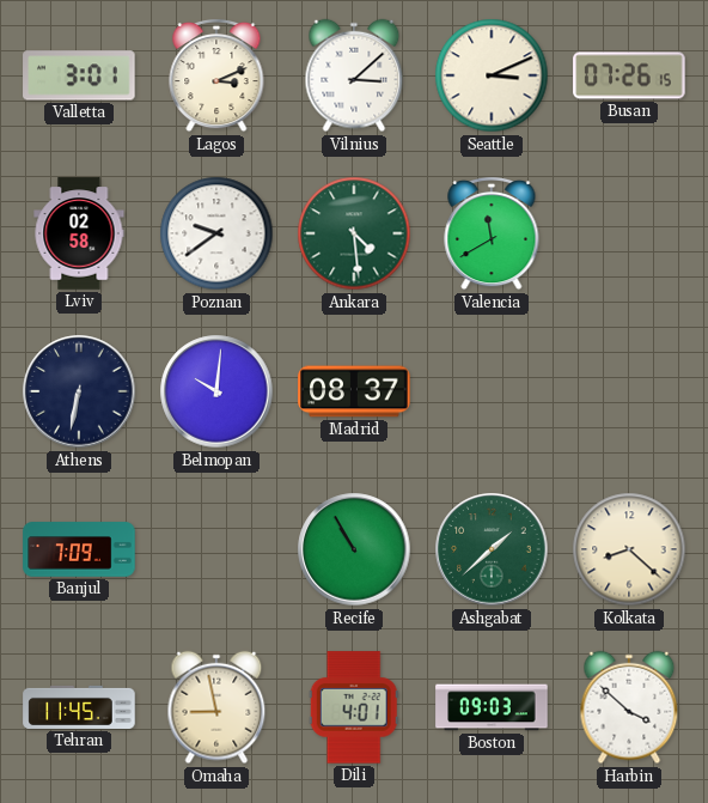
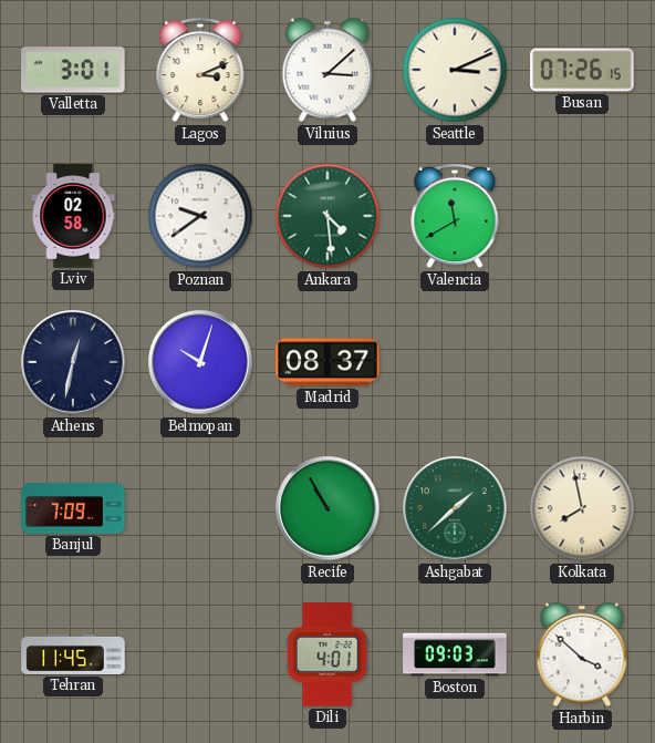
Athens: 6:32 -> 12:32
Belmopan: 10:01 -> 10:03
Kolkata: 8:22 -> 7:58
Omaha: 8:58 -> none
